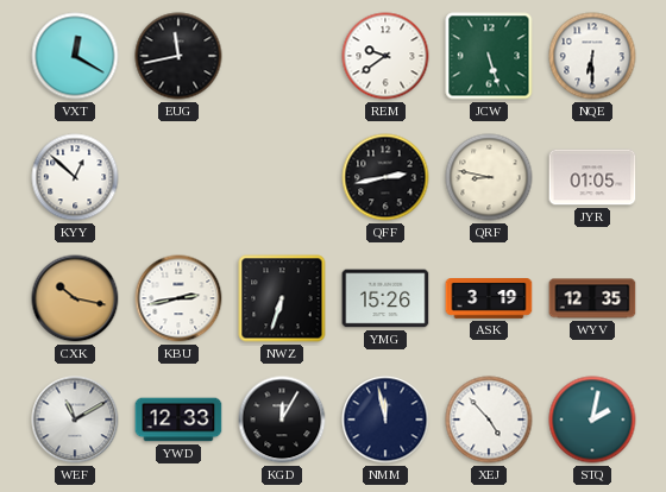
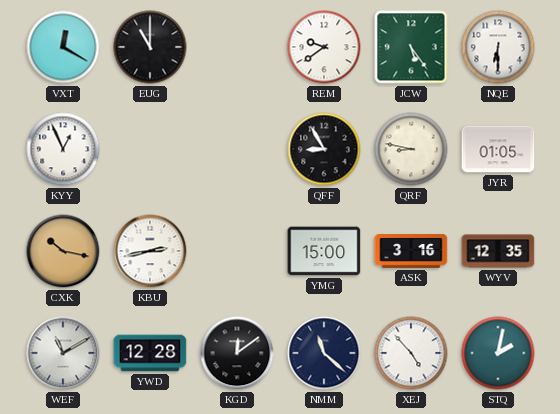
EUG: 11:43 -> 11:00
JCW: 5:27 -> 5:24
KYY: 12:52 -> 12:56
QFF: 2:43 -> 8:55
NWZ: 6:33 -> none
YMG: 15:26 -> 15:00
ASK: 3:19 -> 3:16
YWD: 12:33 -> 12:28
KGD: 12:05 -> 12:09
NMM: 11:58 -> 11:22
